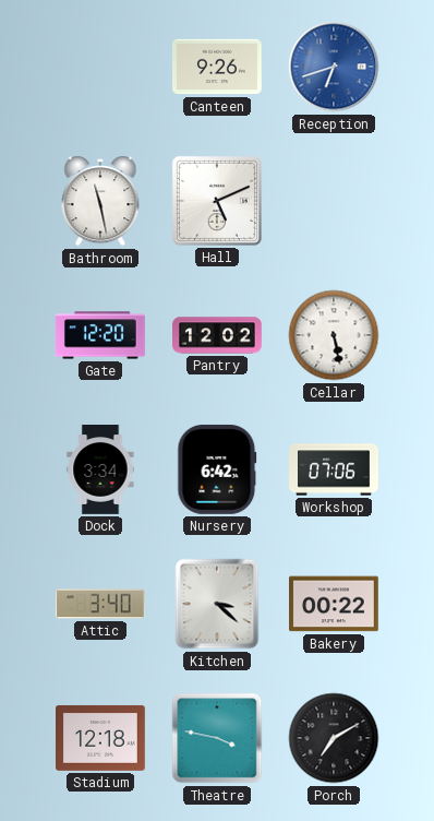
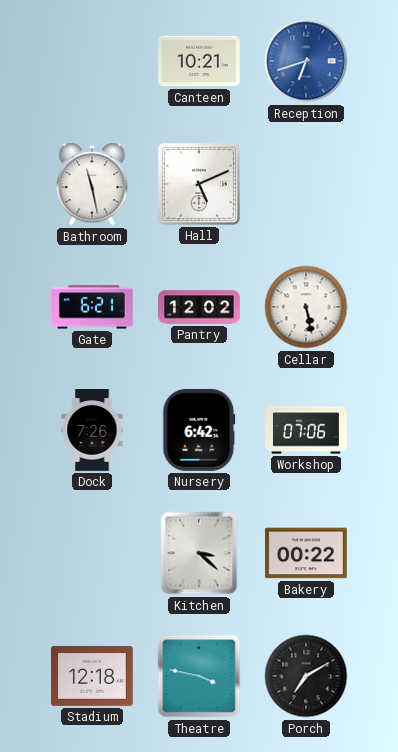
Canteen: 9:26 -> 10:21
Gate: 12:20 -> 6:21
Dock: 3:34 -> 7:26
Attic: 3:40 -> none
